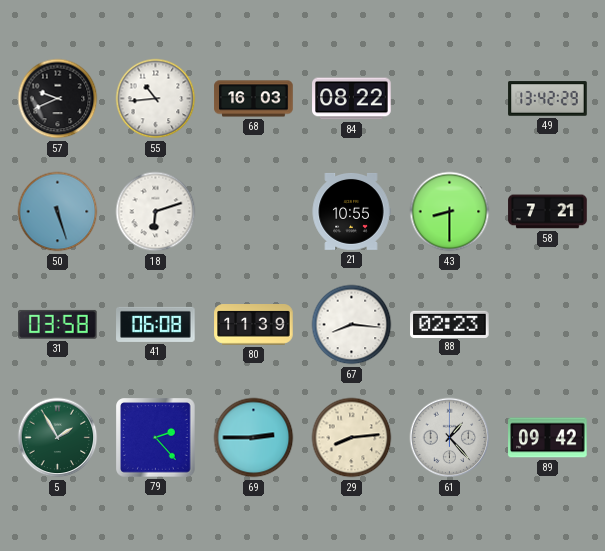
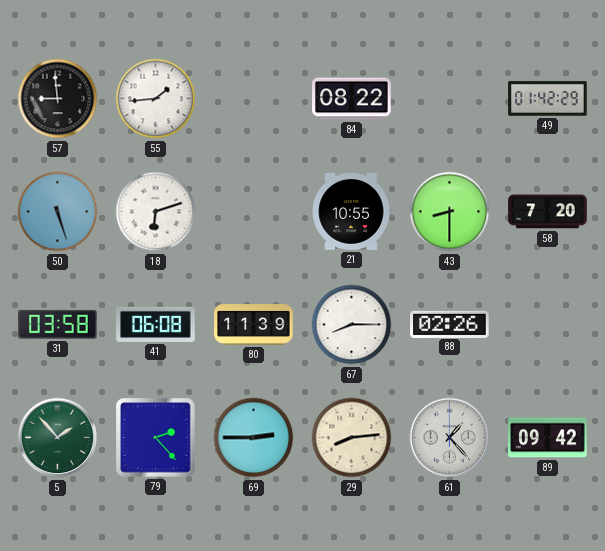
57: 9:41 -> 8:59
55: 10:44 -> 1:44
68: 16:03 -> none
49: 13:42 -> 01:42
58: 7:21 -> 7:20
67: 8:16 -> 8:15
88: 02:23 -> 02:26
5: 1:55 -> 1:53
